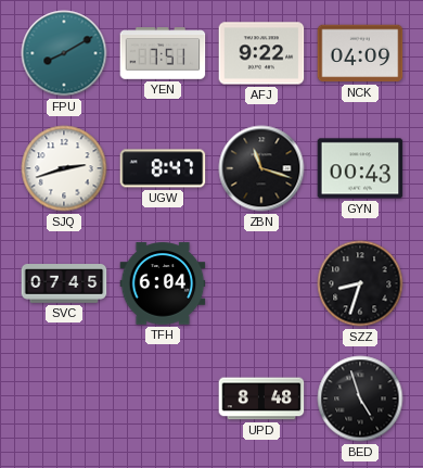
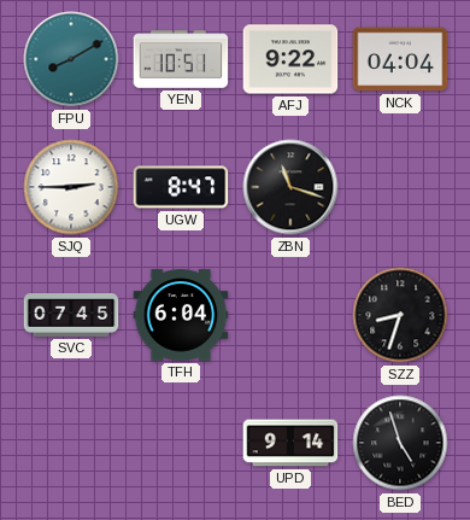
YEN: 7:51 -> 10:51
NCK: 04:09 -> 04:04
SJQ: 2:42 -> 2:45
GYN: 00:43 -> none
UPD: 8:48 -> 9:14
